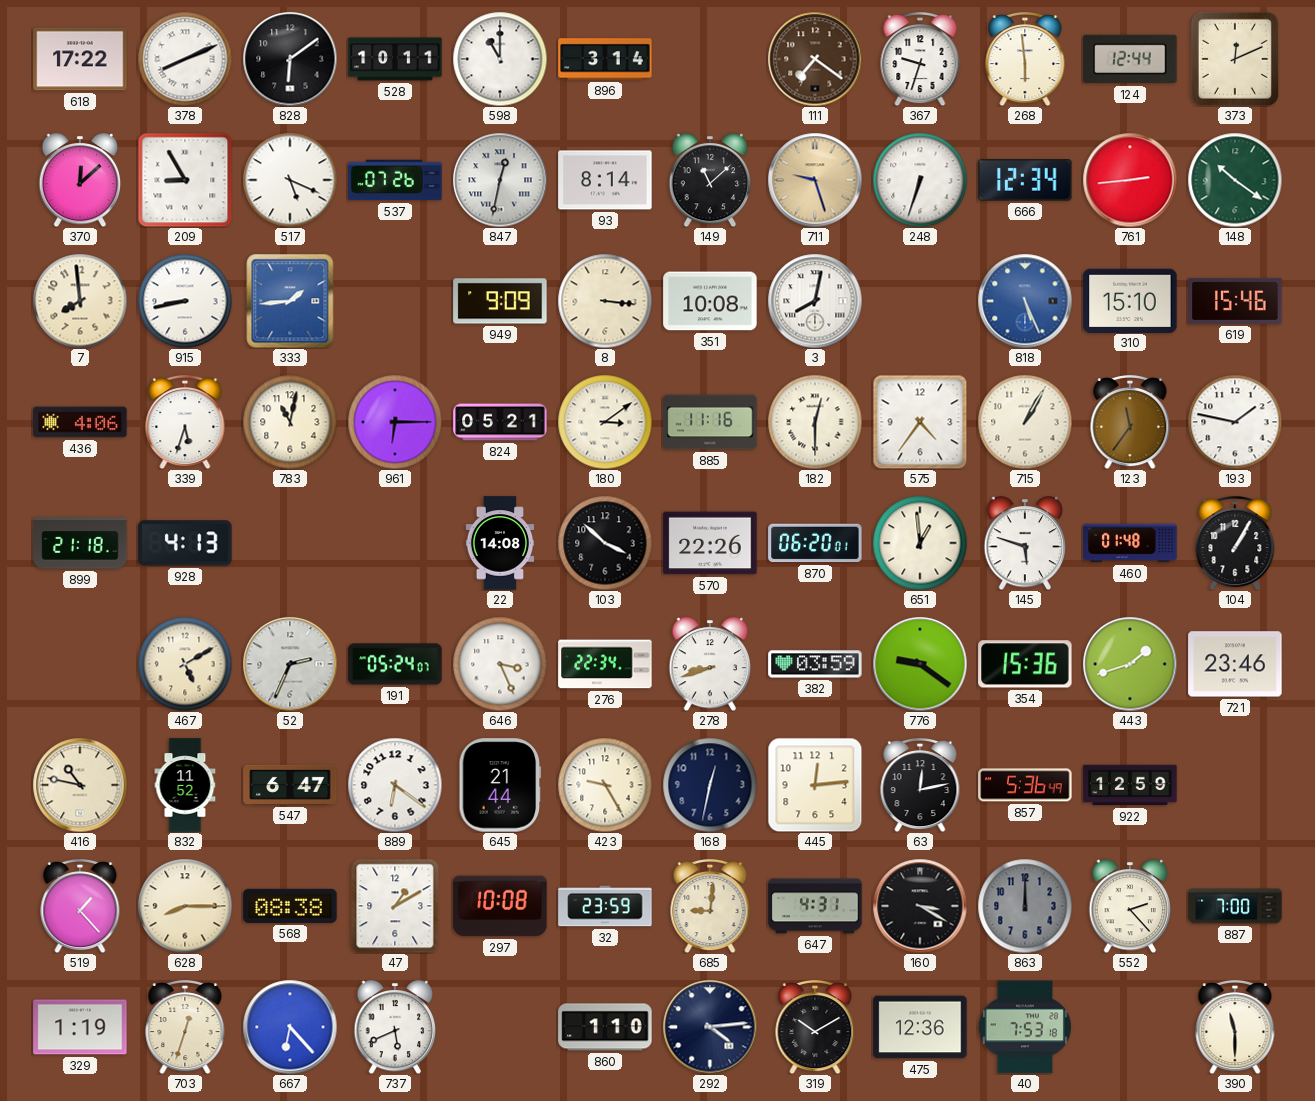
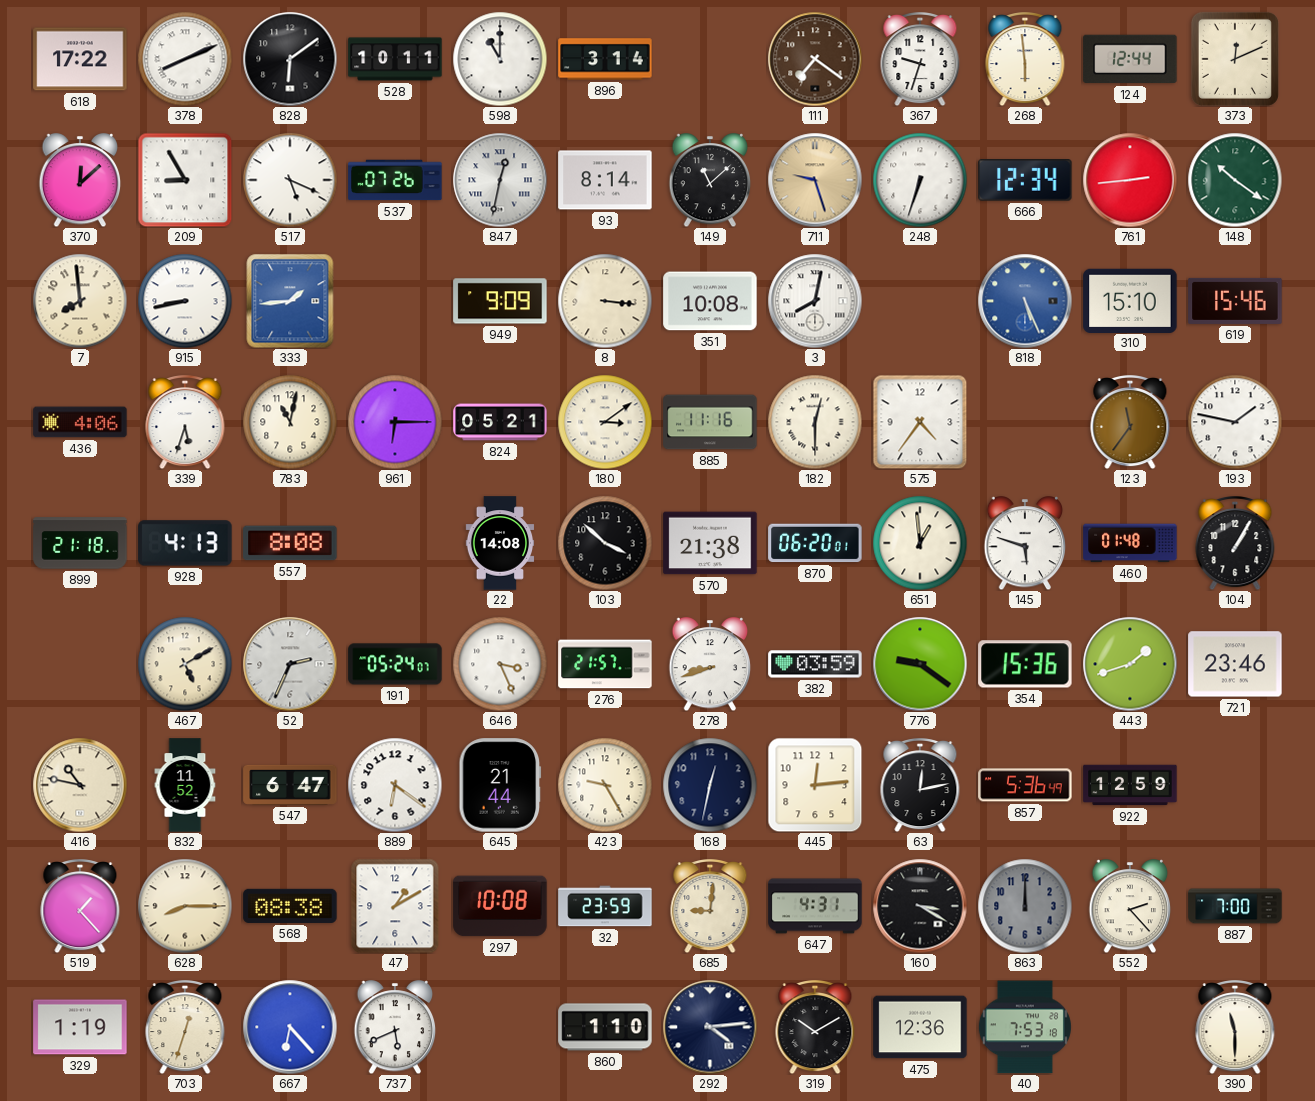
715: 1:05 -> none
557: none -> 8:08
570: 22:26 -> 21:38
276: 22:34 -> 21:57
